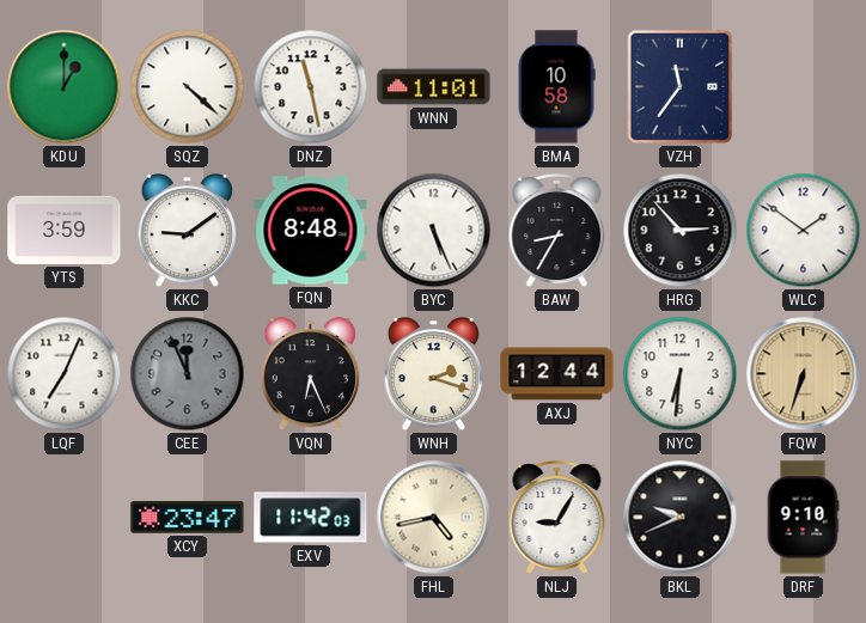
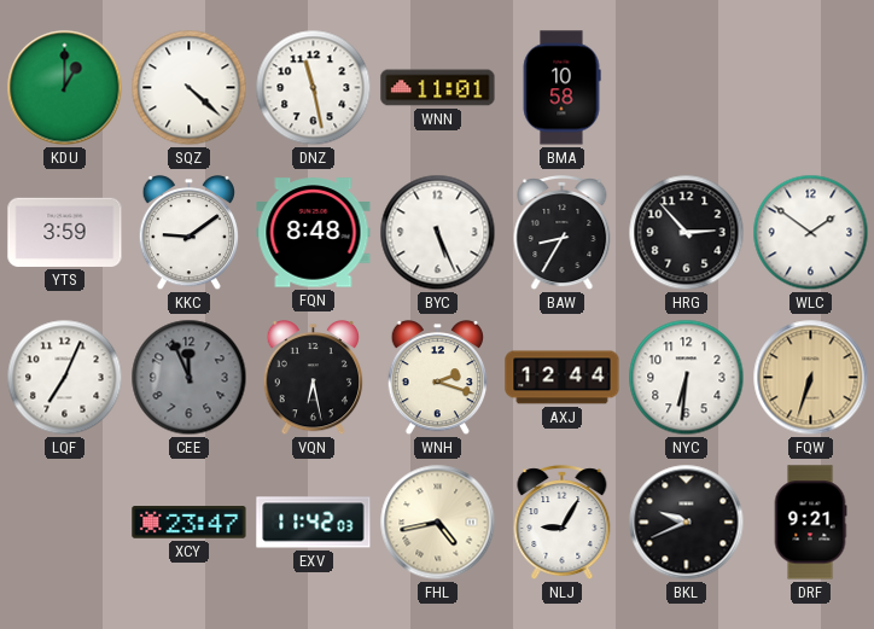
VZH: 11:36 -> none
VQN: 6:26 -> 6:28
DRF: 9:10 -> 9:21
